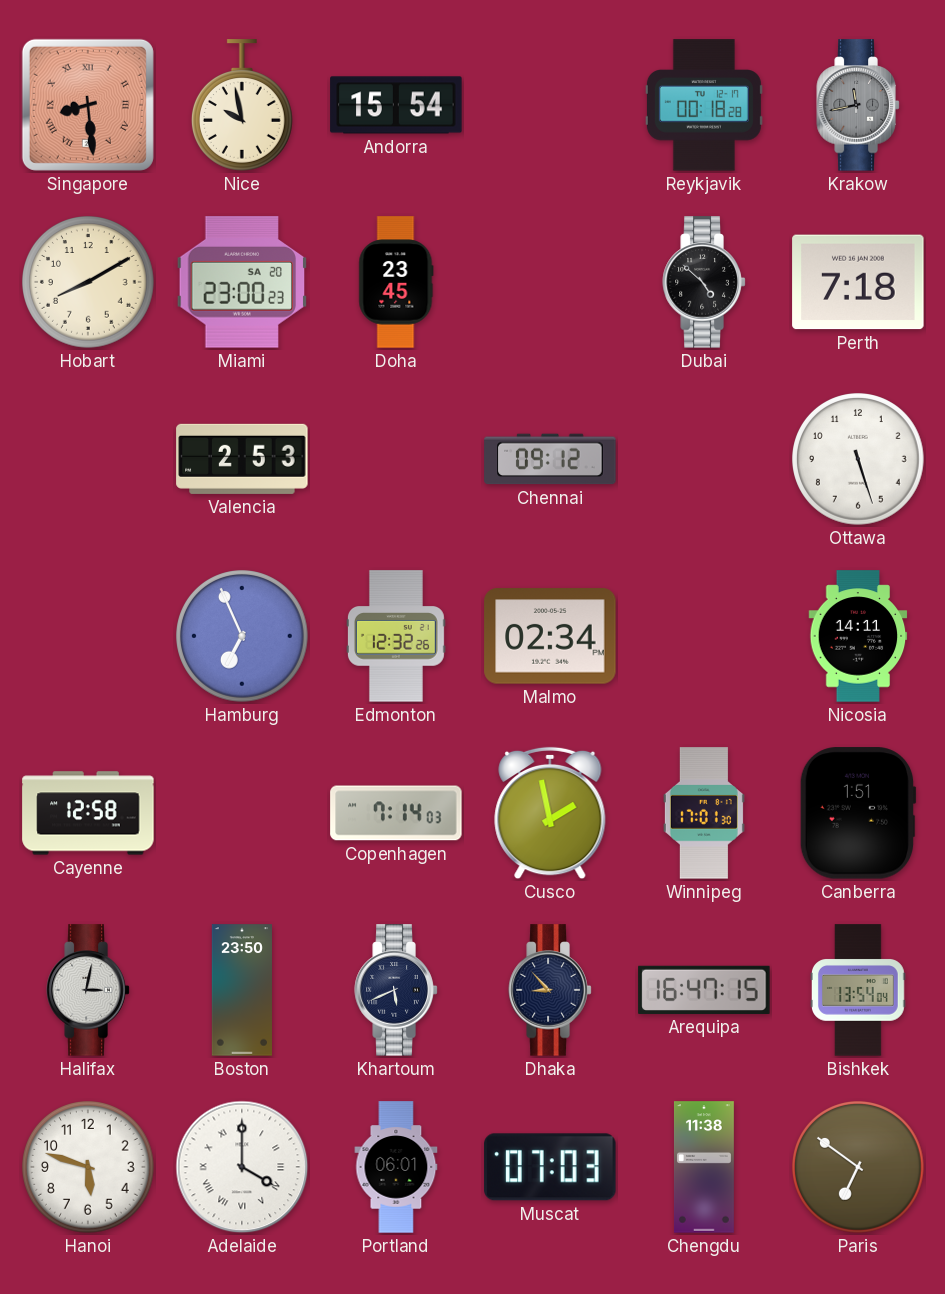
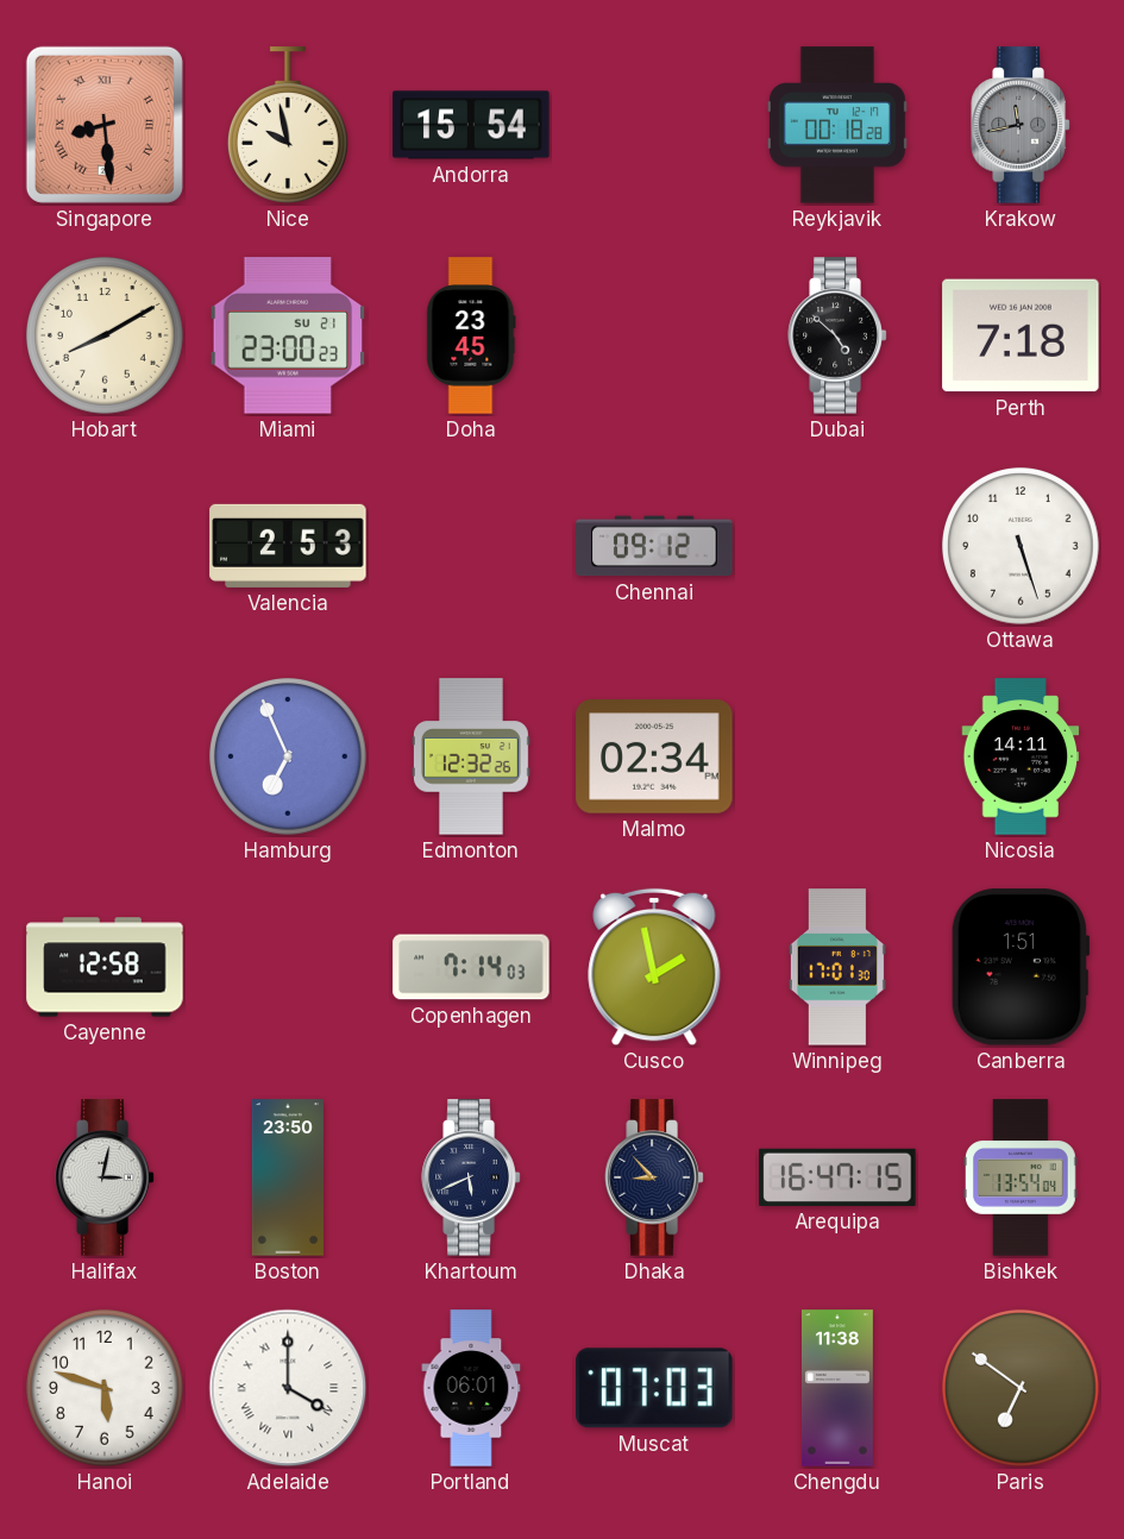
Miami date: SA 20 -> SU 21
